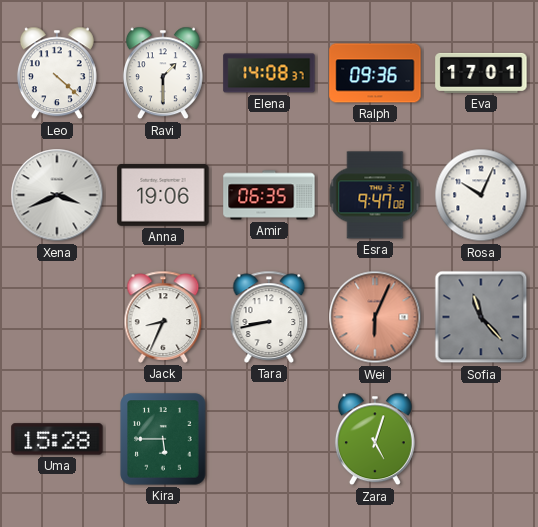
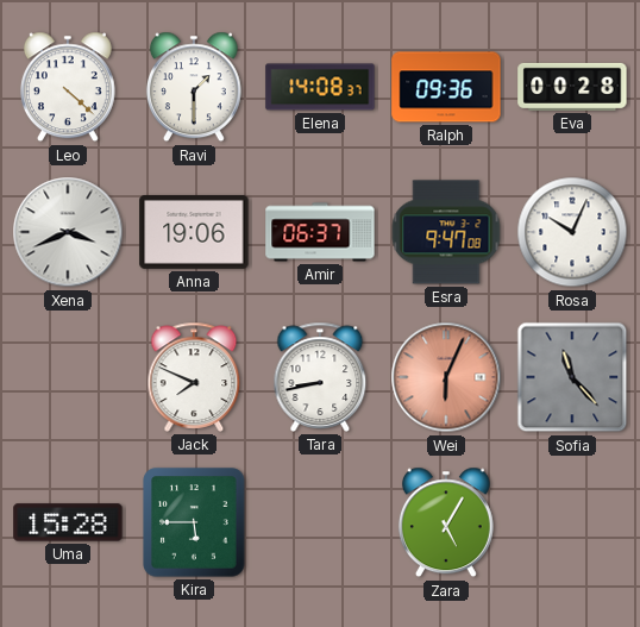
Eva: 17:01 -> 00:28
Amir: 06:35 -> 06:37
Jack: 8:34 -> 7:49
Zara: 5:03 -> 5:05
